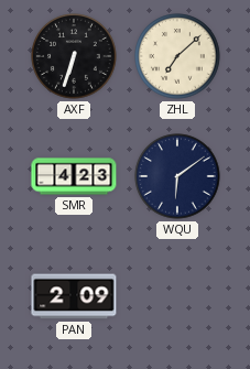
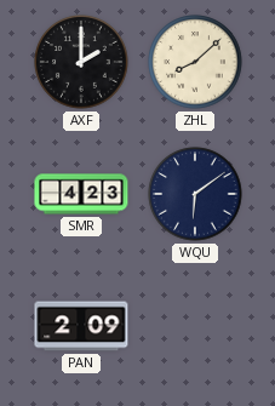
AXF: 6:33 -> 2:00
ZHL: 7:08 -> 8:08
